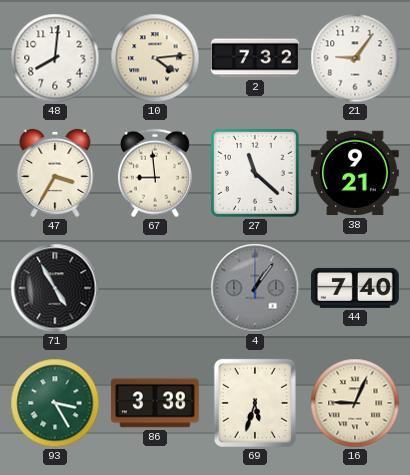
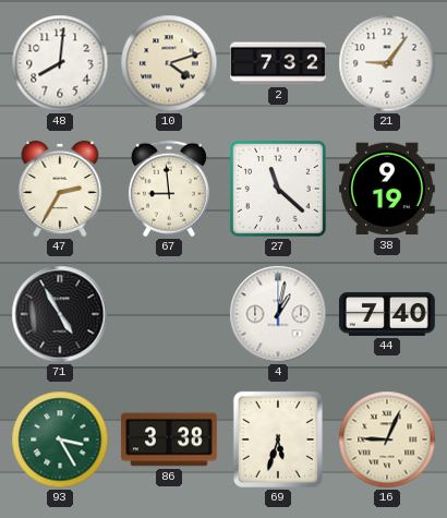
10: 4:14 -> 4:12
47: 3:35 -> 2:35
38: 9:21 -> 9:19
4: 1:06 -> 1:02
4 dial: grey -> white
